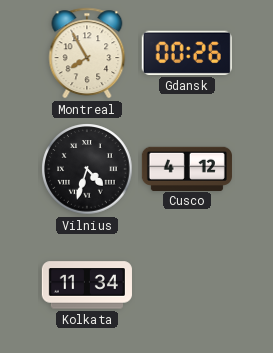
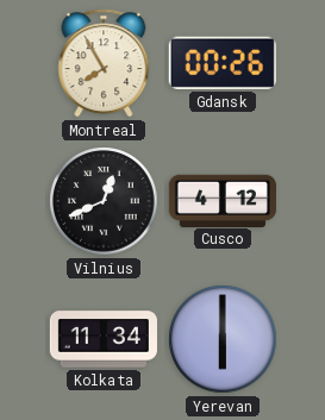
Vilnius: 4:33 -> 12:41
Yerevan: none -> 6:00
